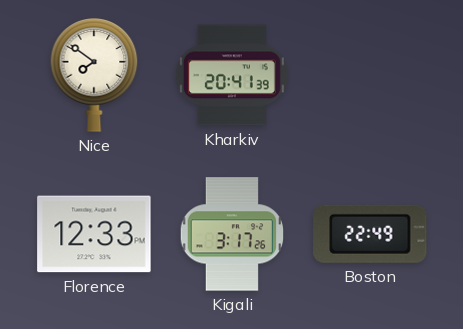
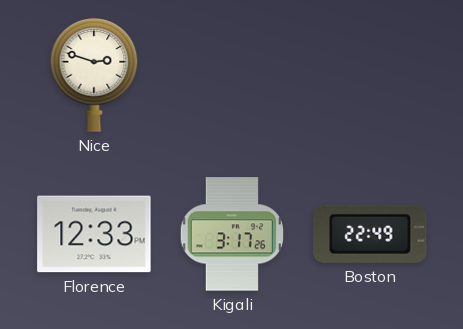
Nice: 7:51 -> 2:48
Kharkiv: 20:41 -> none
